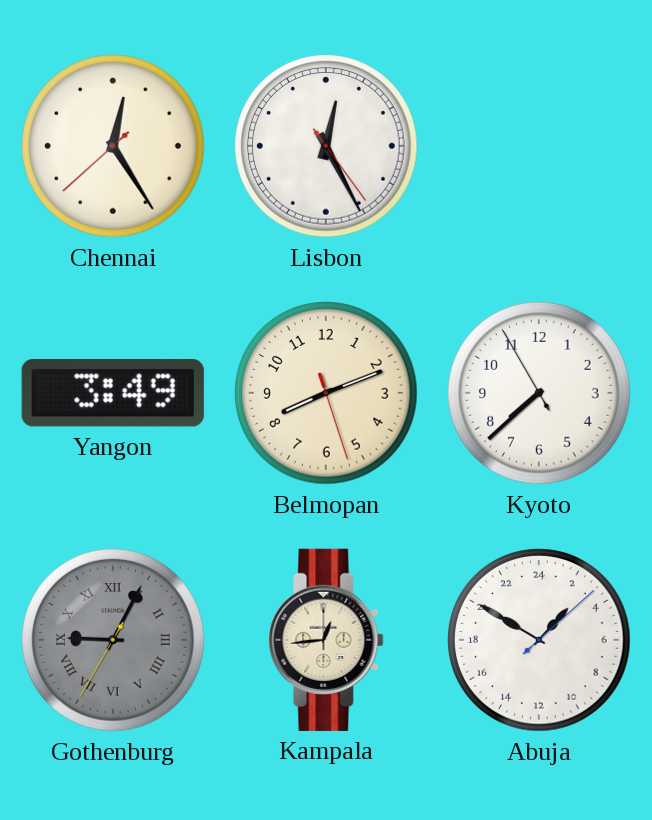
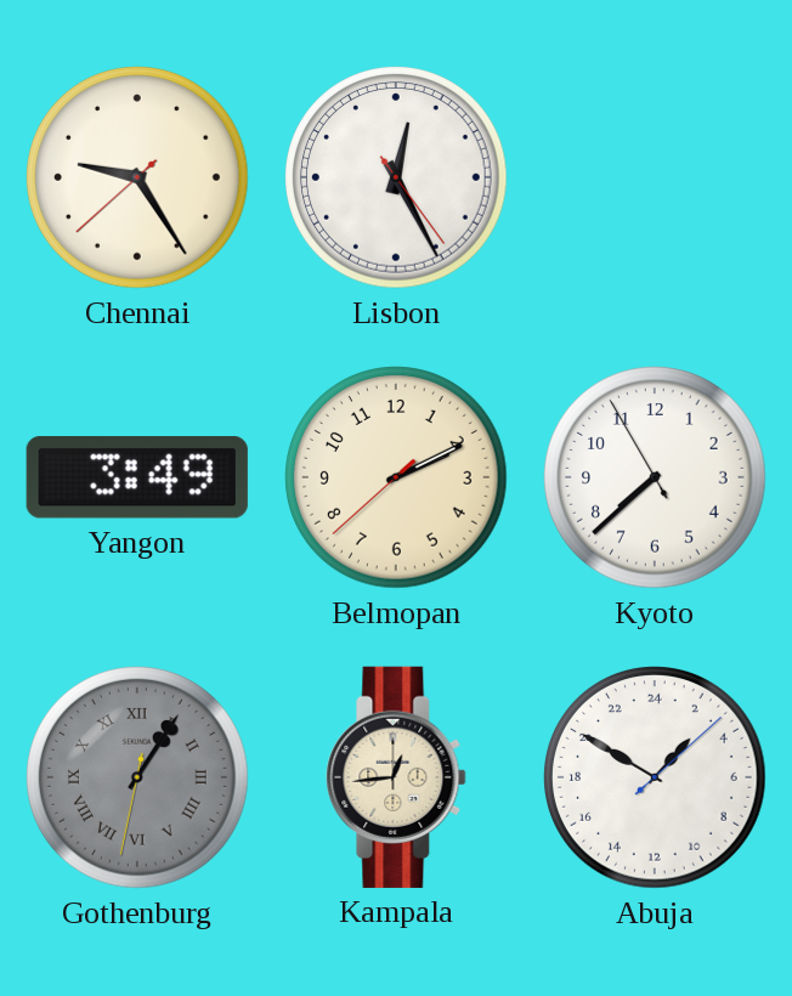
Chennai: 12:24 -> 9:24
Belmopan: 8:11 -> 2:10
Gothenburg: 9:04 -> 1:05
